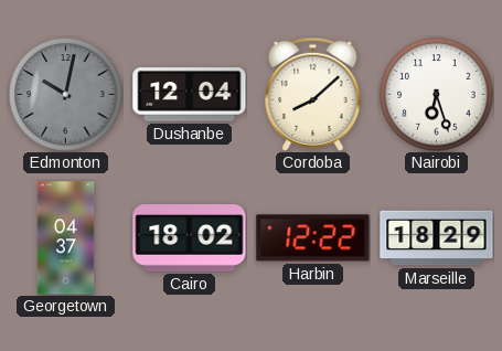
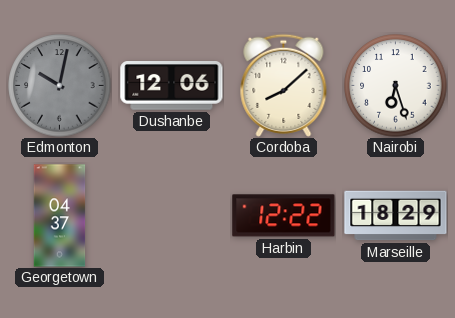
Dushanbe: 12:04 -> 12:06
Cairo: 18:02 -> none
